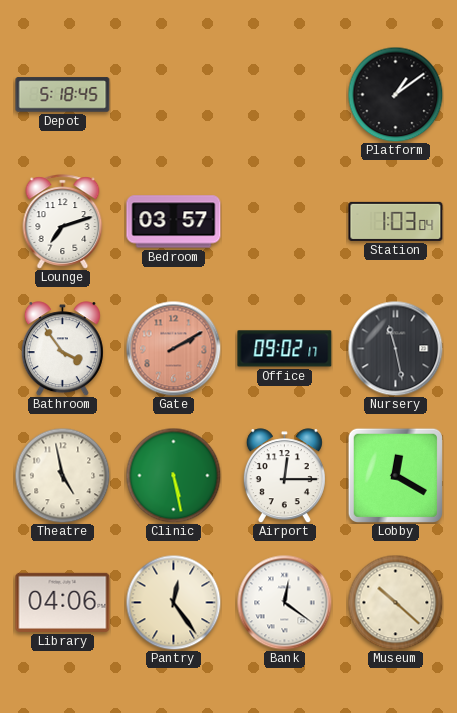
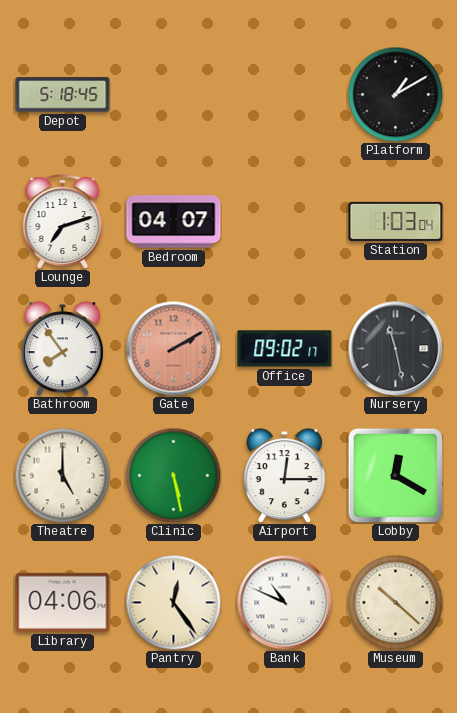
Platform: 1:09 -> 1:10
Bedroom: 03:57 -> 04:07
Bathroom: 3:54 -> 7:54
Theatre: 4:58 -> 5:00
Bank: 12:21 -> 10:49
